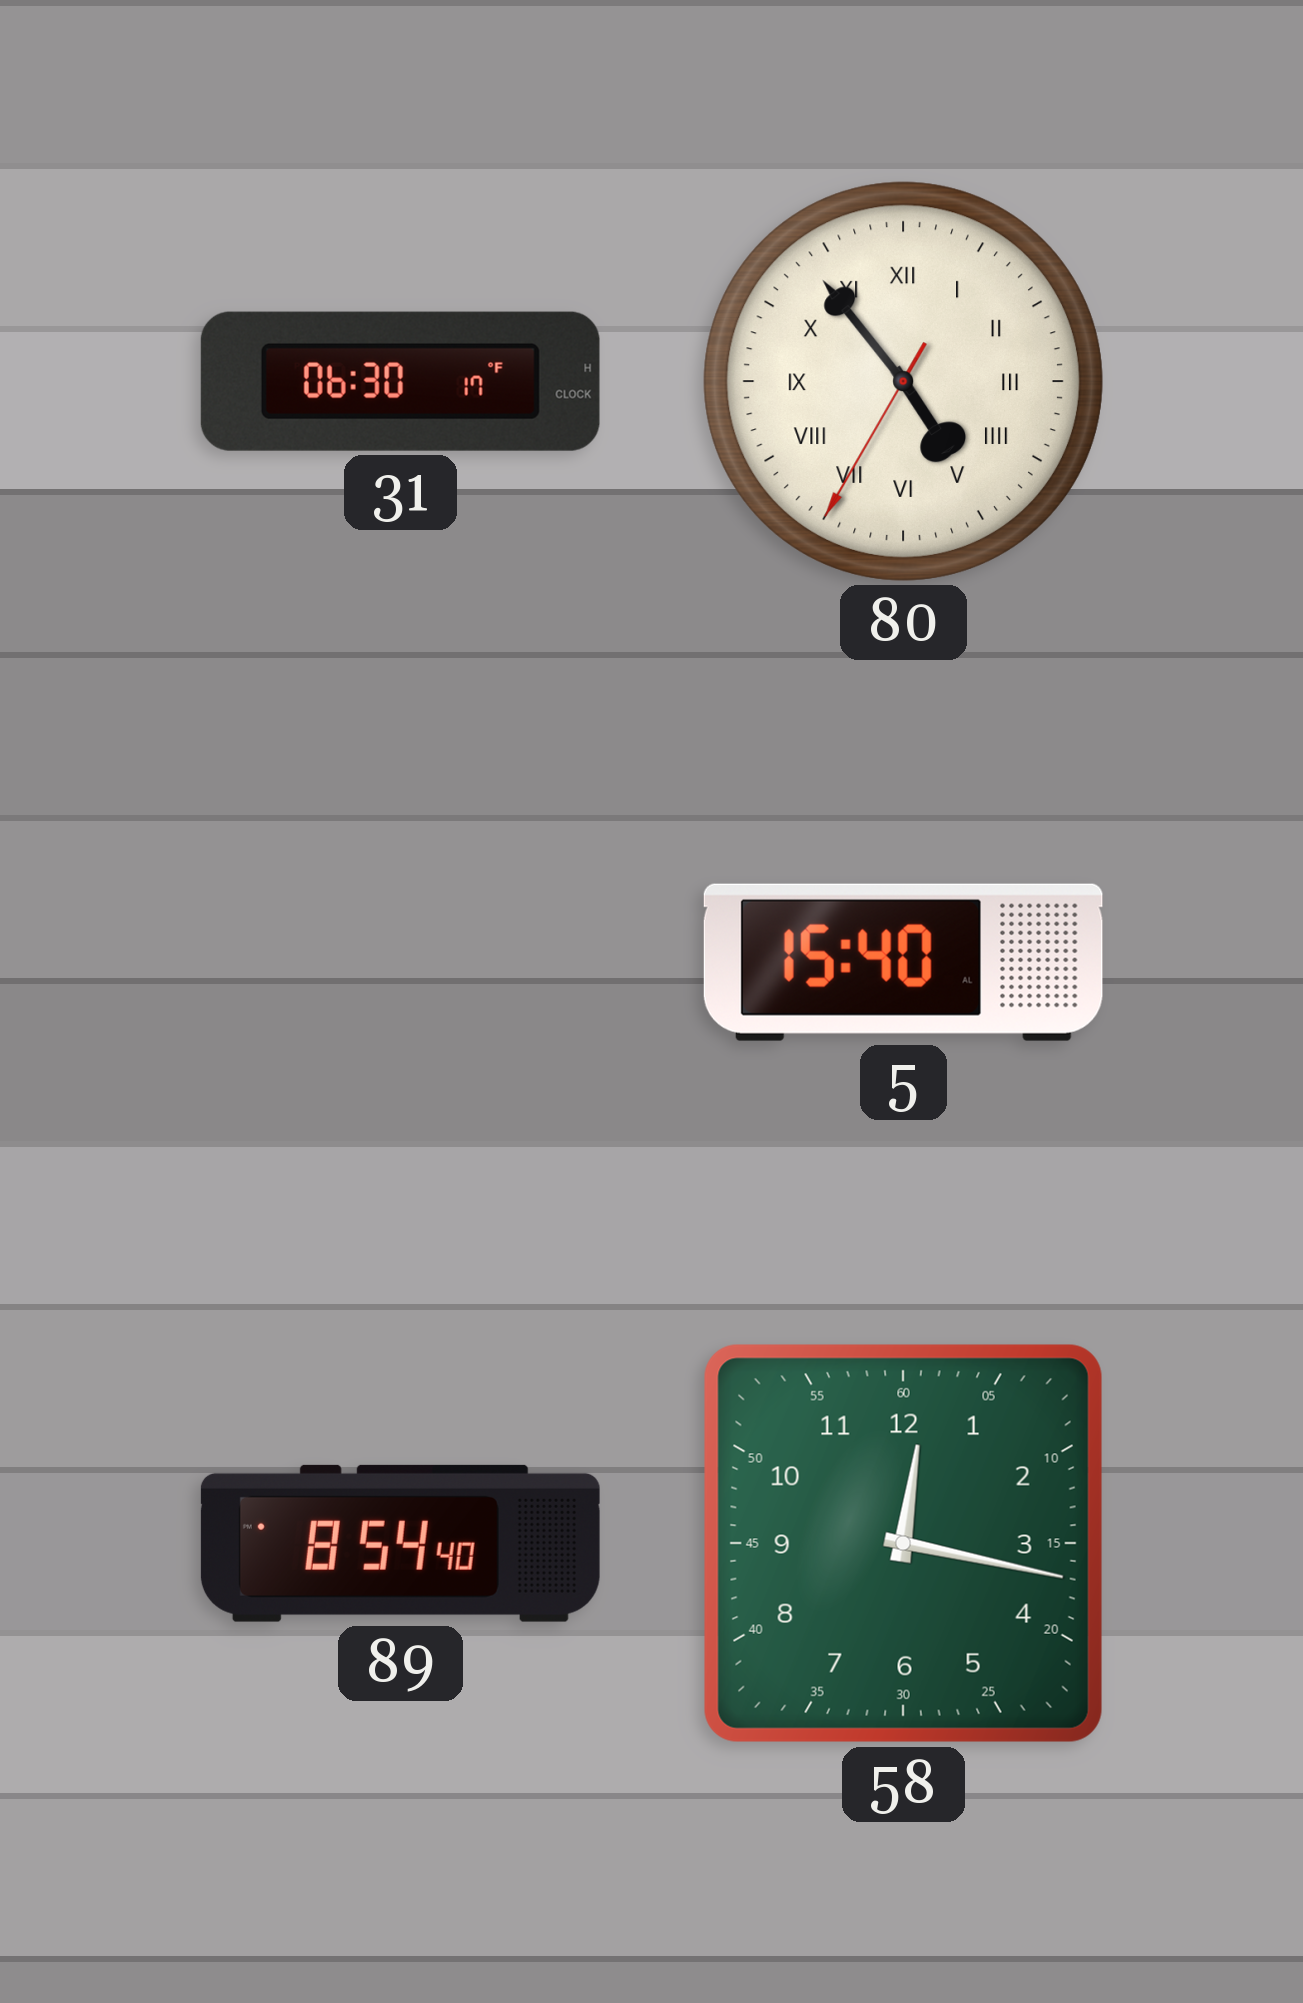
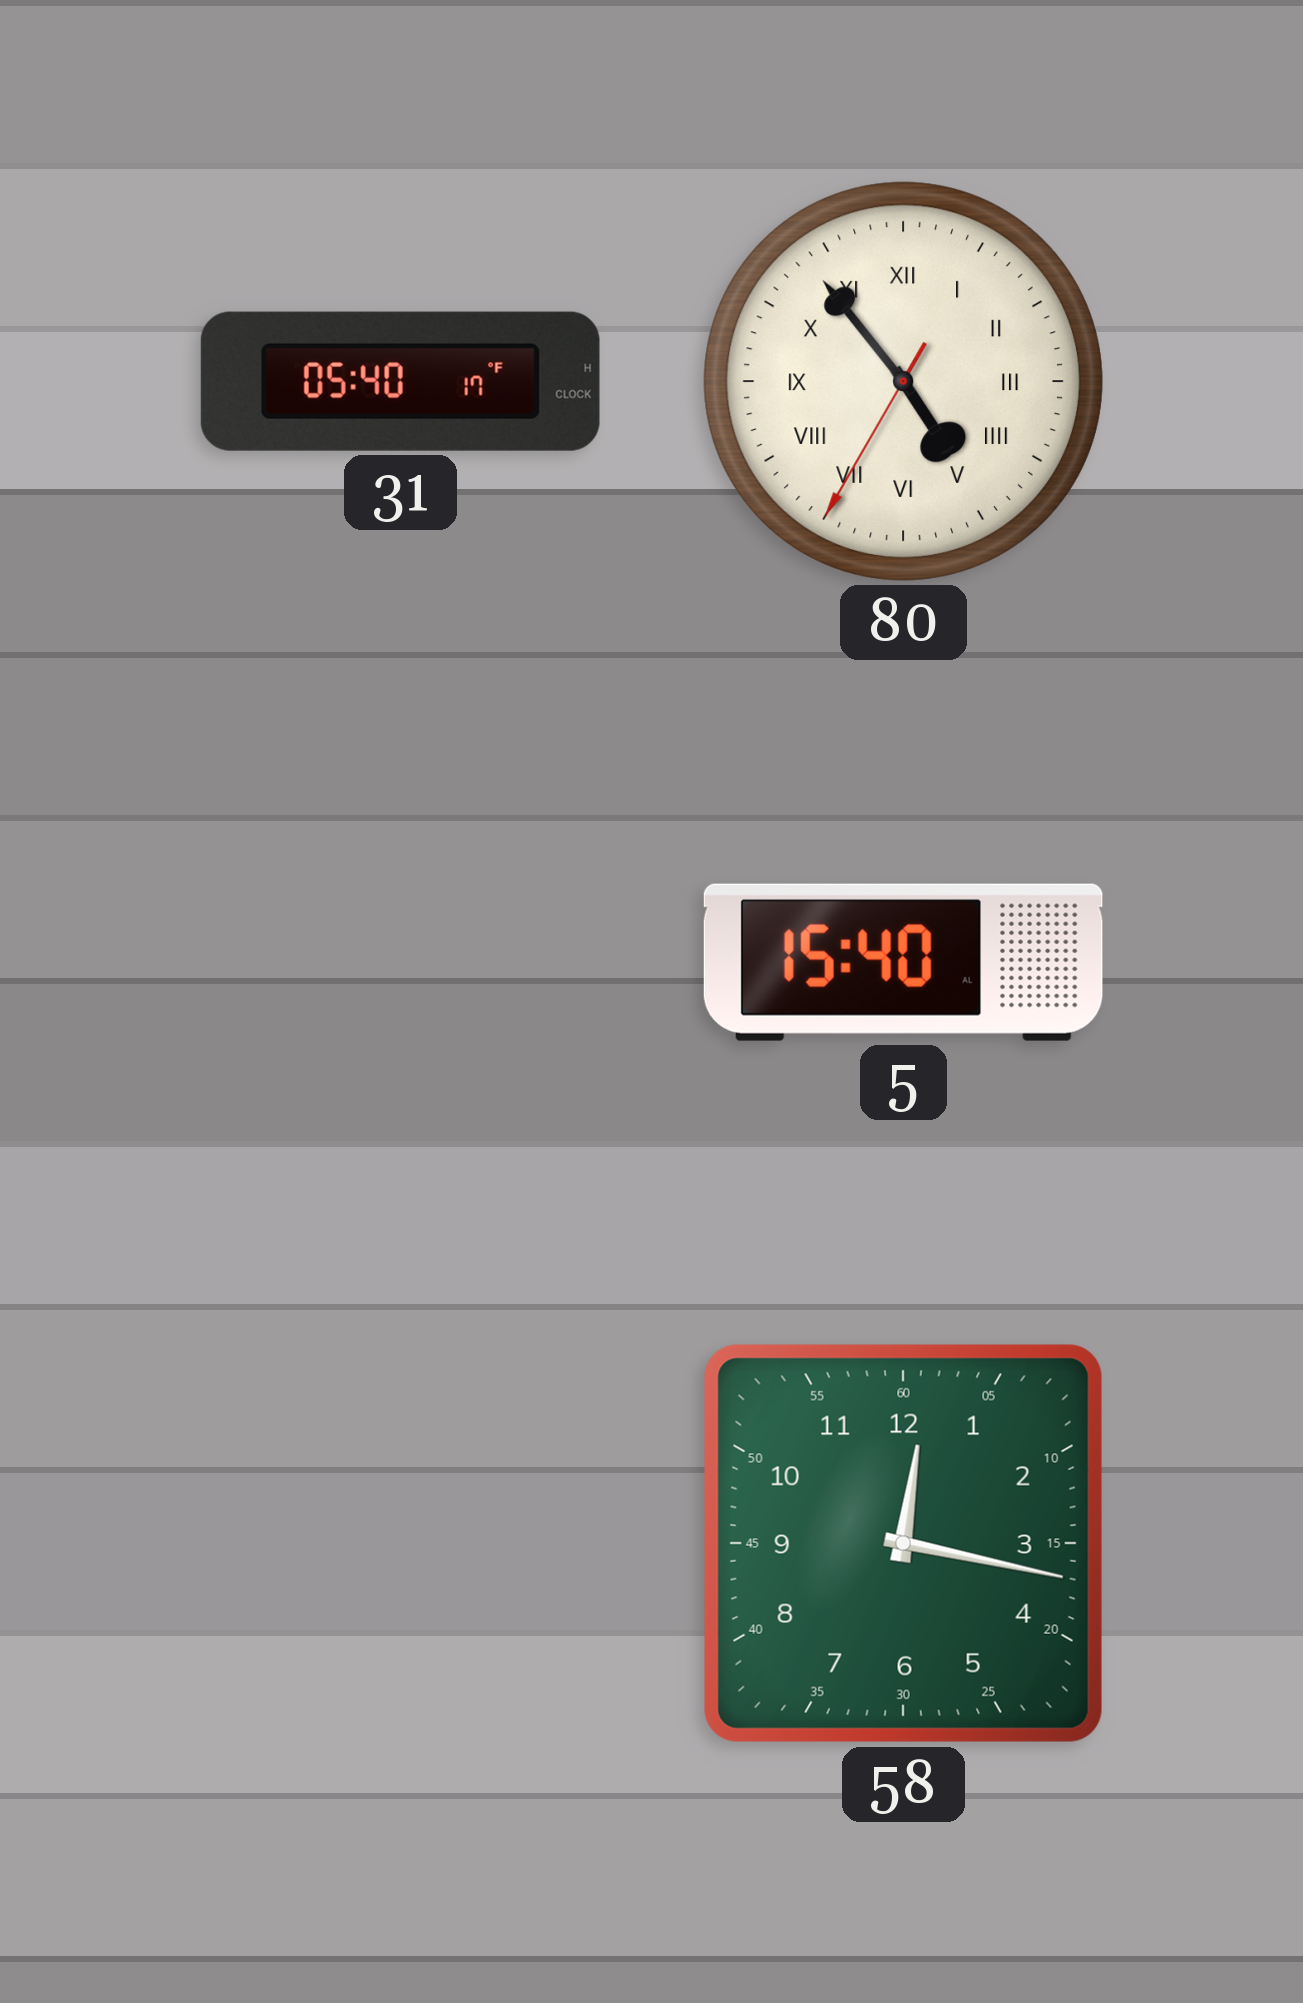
31: 06:30 -> 05:40
89: 8:54 -> none
